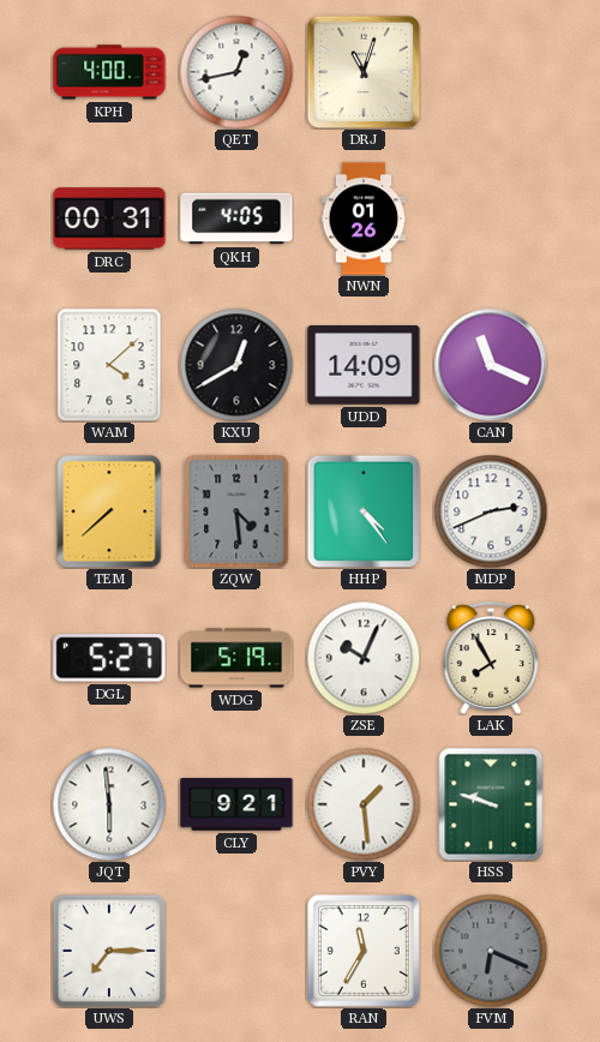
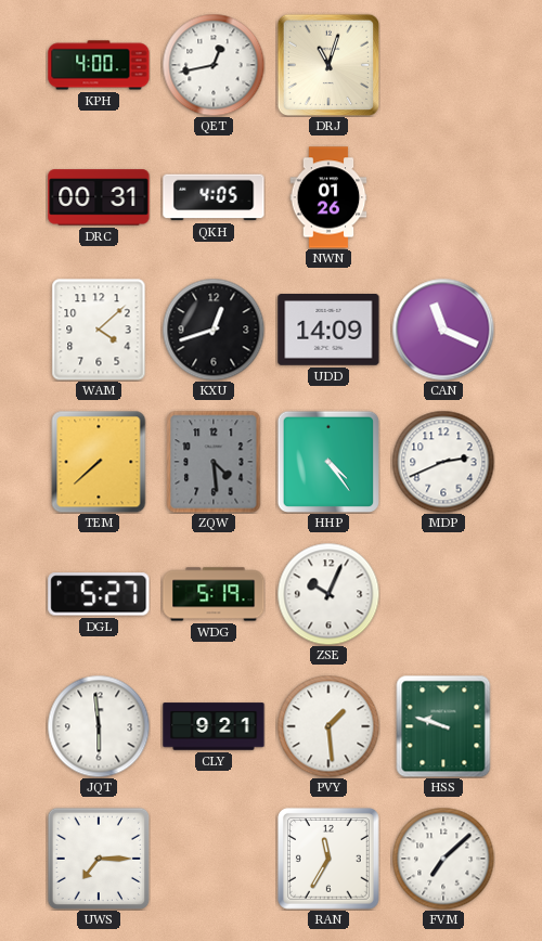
KXU: 12:40 -> 12:42
LAK: 7:55 -> none
FVM: 6:19 -> 7:08
FVM dial: grey -> white
